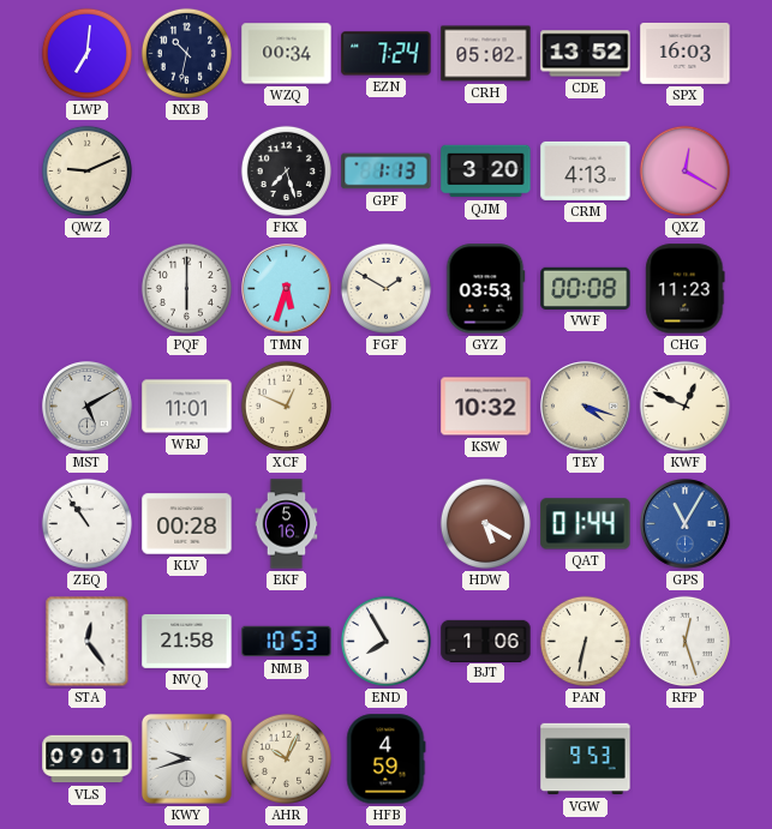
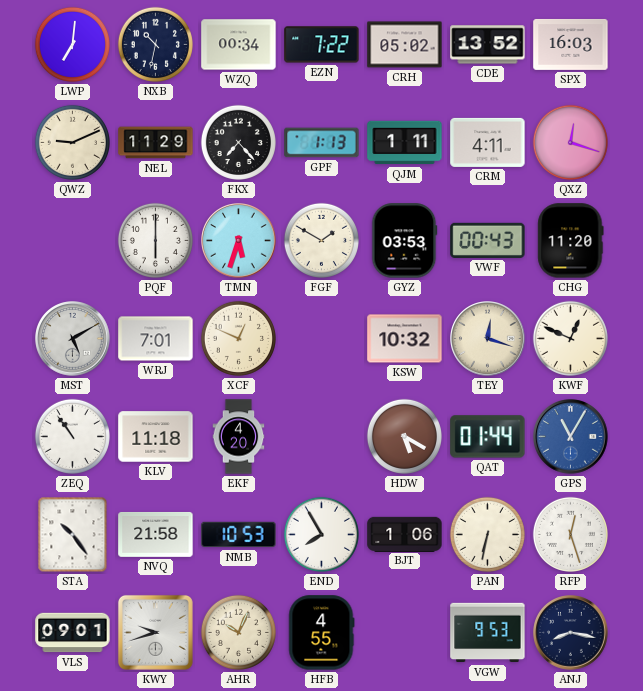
EZN: 7:24 -> 7:22
NEL: none -> 11:29
FKX: 7:27 -> 7:23
QJM: 3:20 -> 1:11
CRM: 4:13 -> 4:11
QXZ: 12:20 -> 12:18
VWF: 00:08 -> 00:43
CHG: 11:23 -> 11:20
WRJ: 11:01 -> 7:01
TEY: 4:18 -> 12:18
KLV: 00:28 -> 11:18
EKF: 5:16 -> 4:20
STA: 12:24 -> 10:24
HFB: 4:59 -> 4:55
ANJ: none -> 8:17
